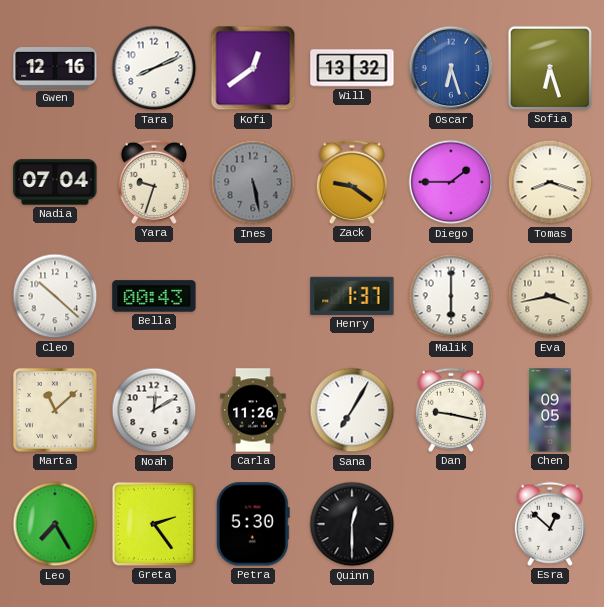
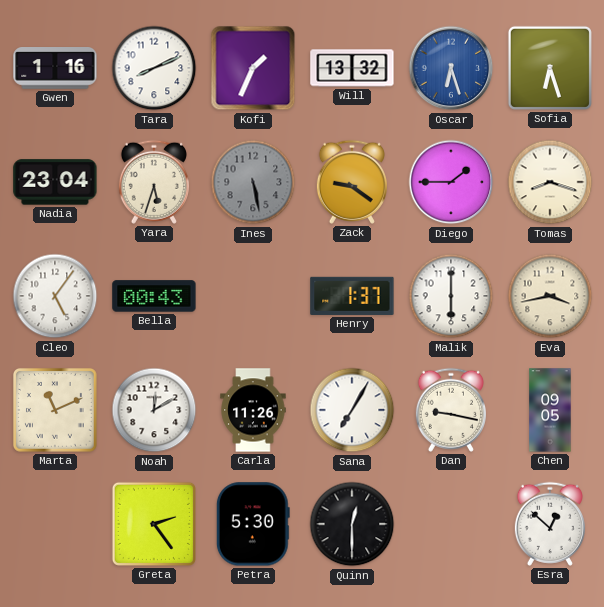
Gwen: 12:16 -> 1:16
Kofi: 12:39 -> 1:34
Nadia: 07:04 -> 23:04
Yara: 9:33 -> 5:33
Cleo: 10:22 -> 5:06
Marta: 11:08 -> 11:11
Leo: 7:25 -> none
